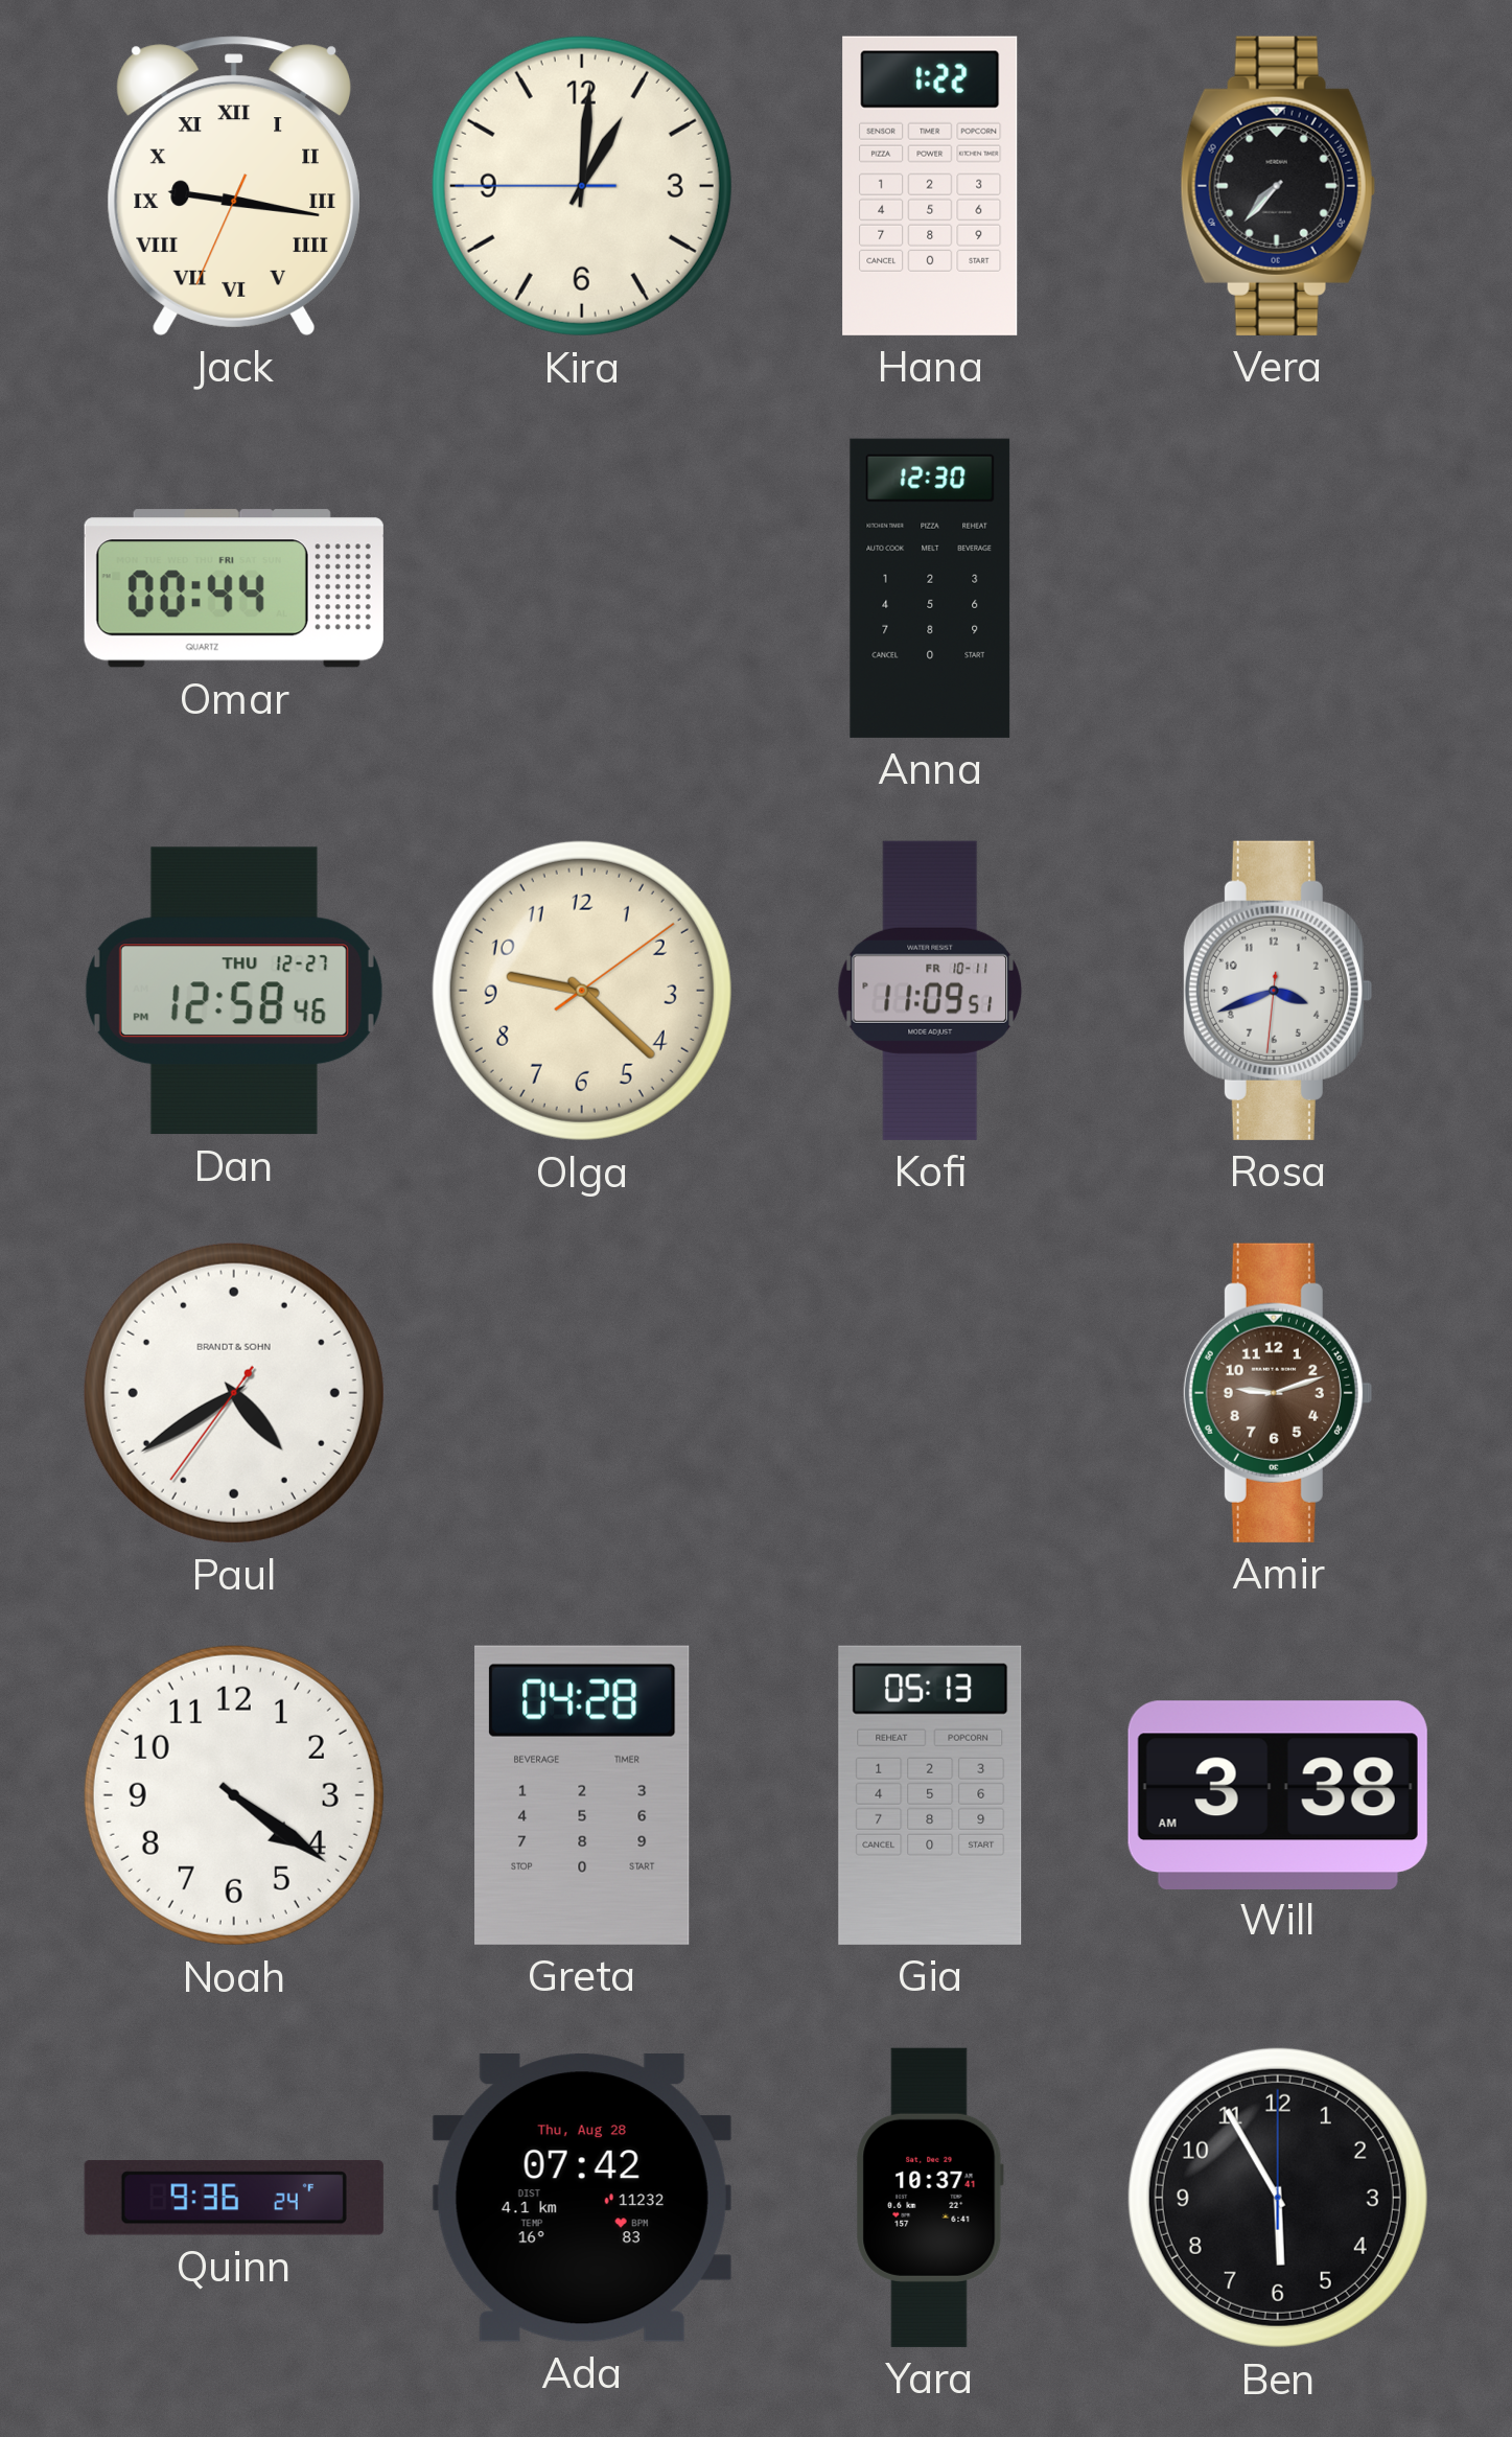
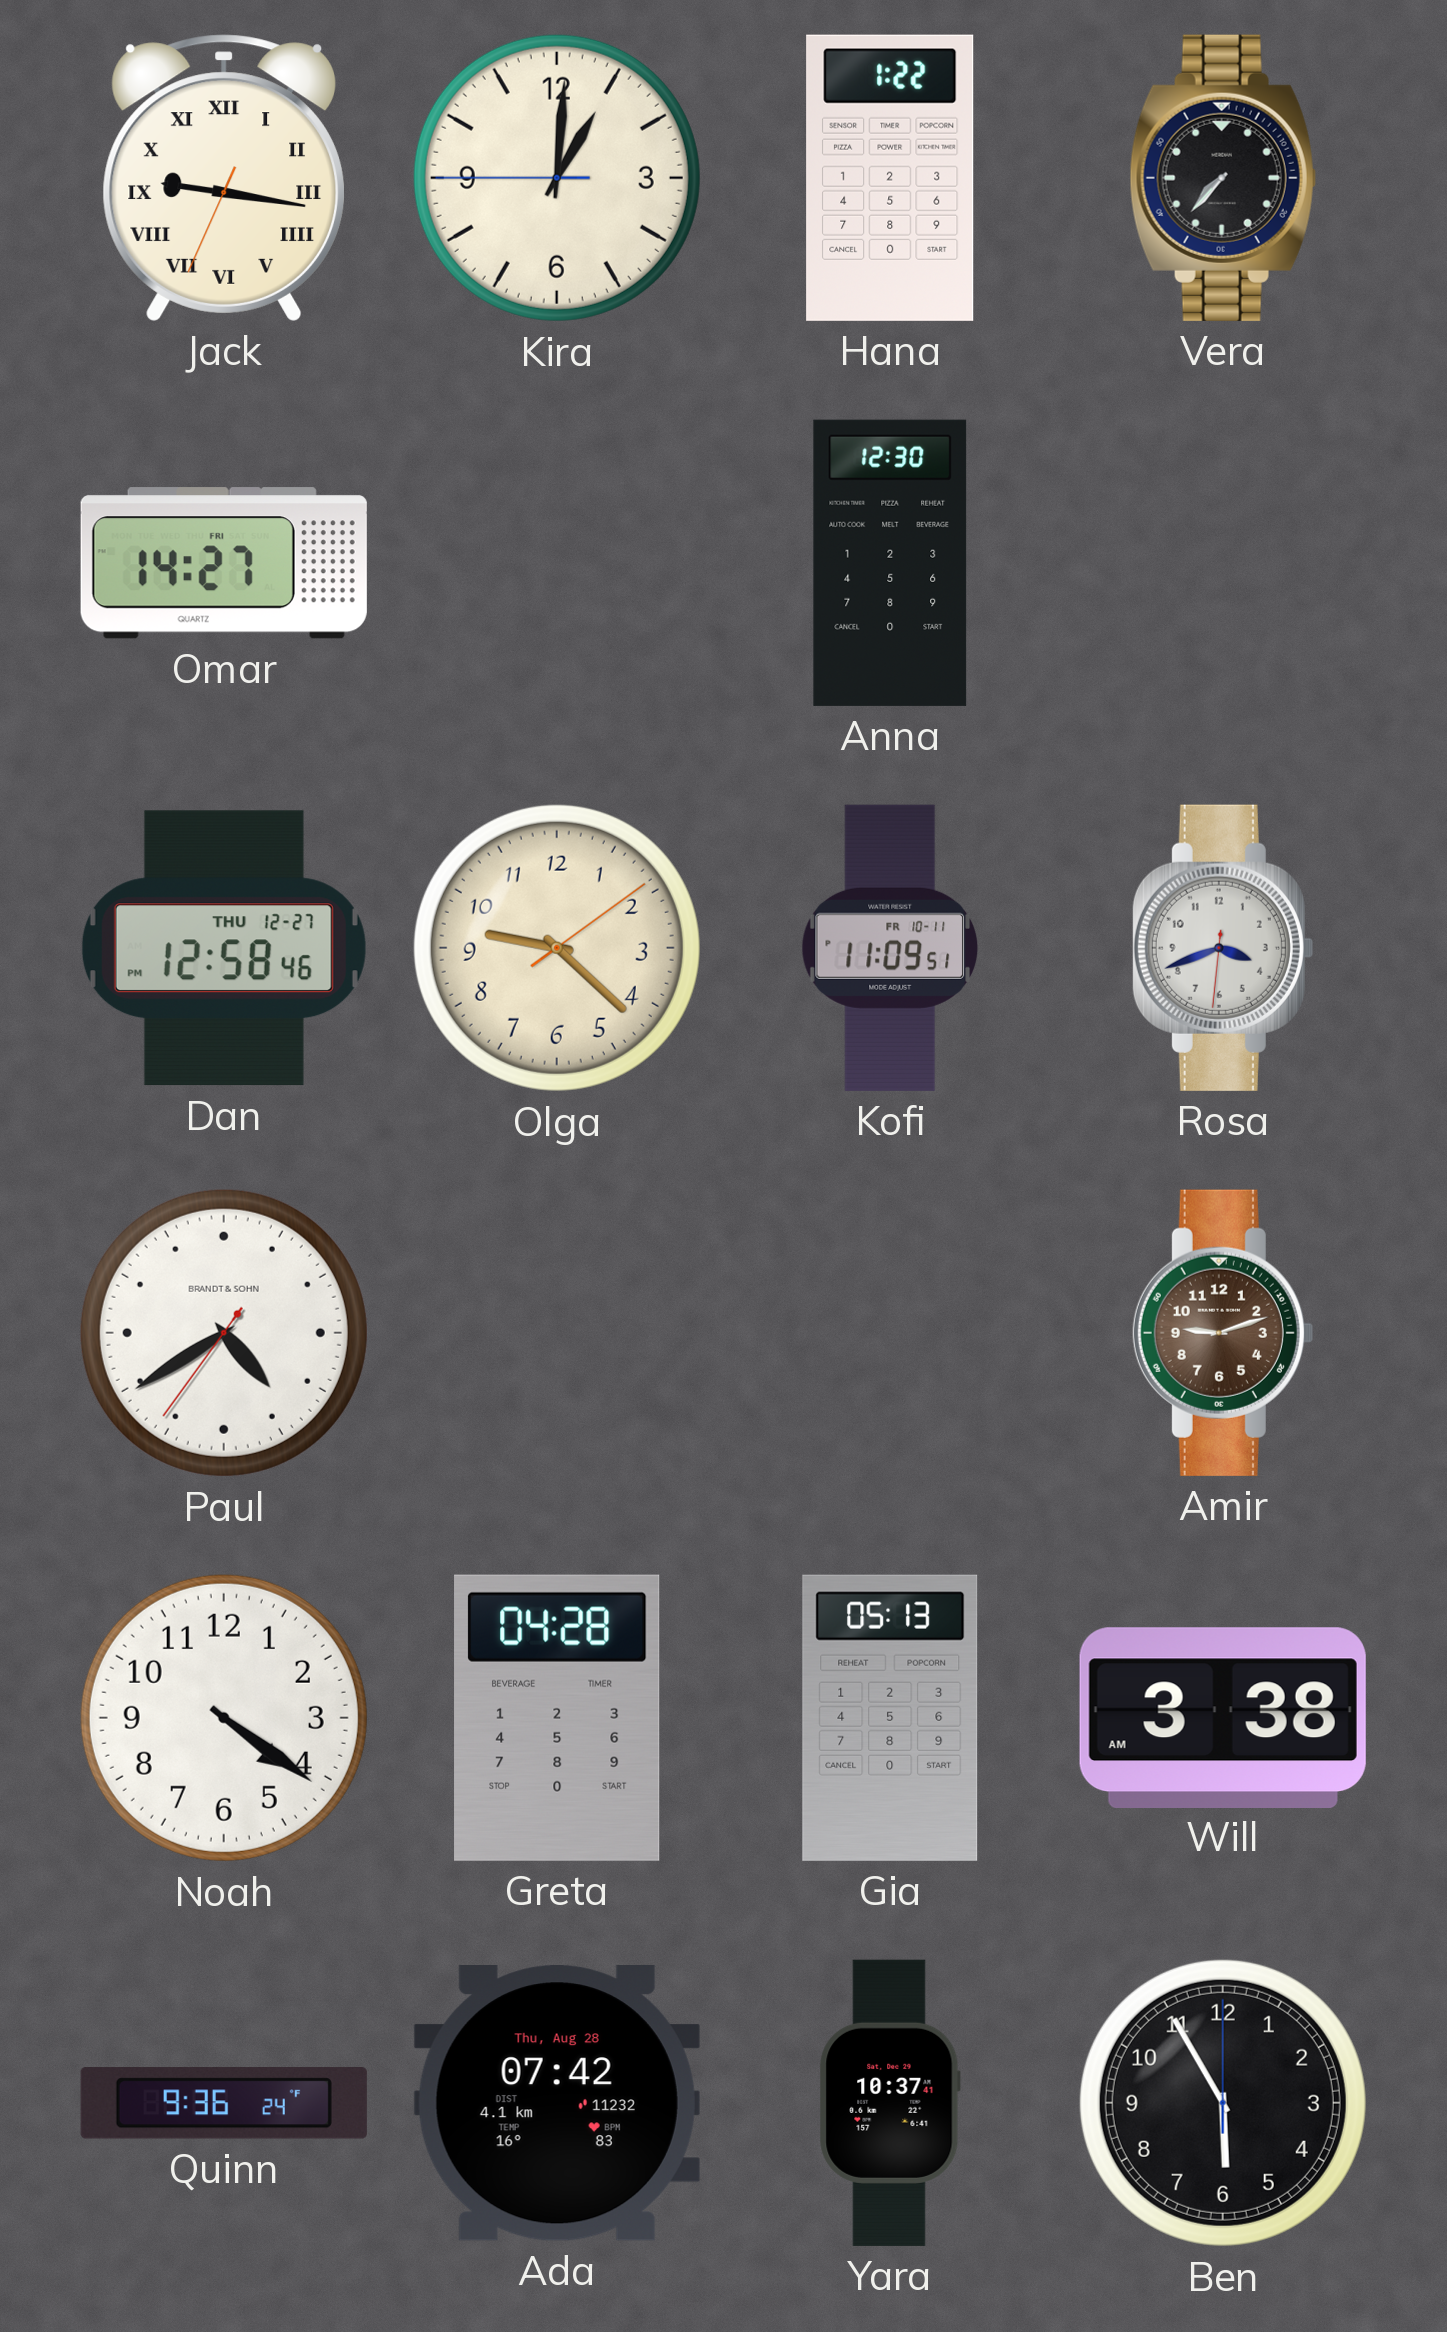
Omar: 00:44 -> 14:27
